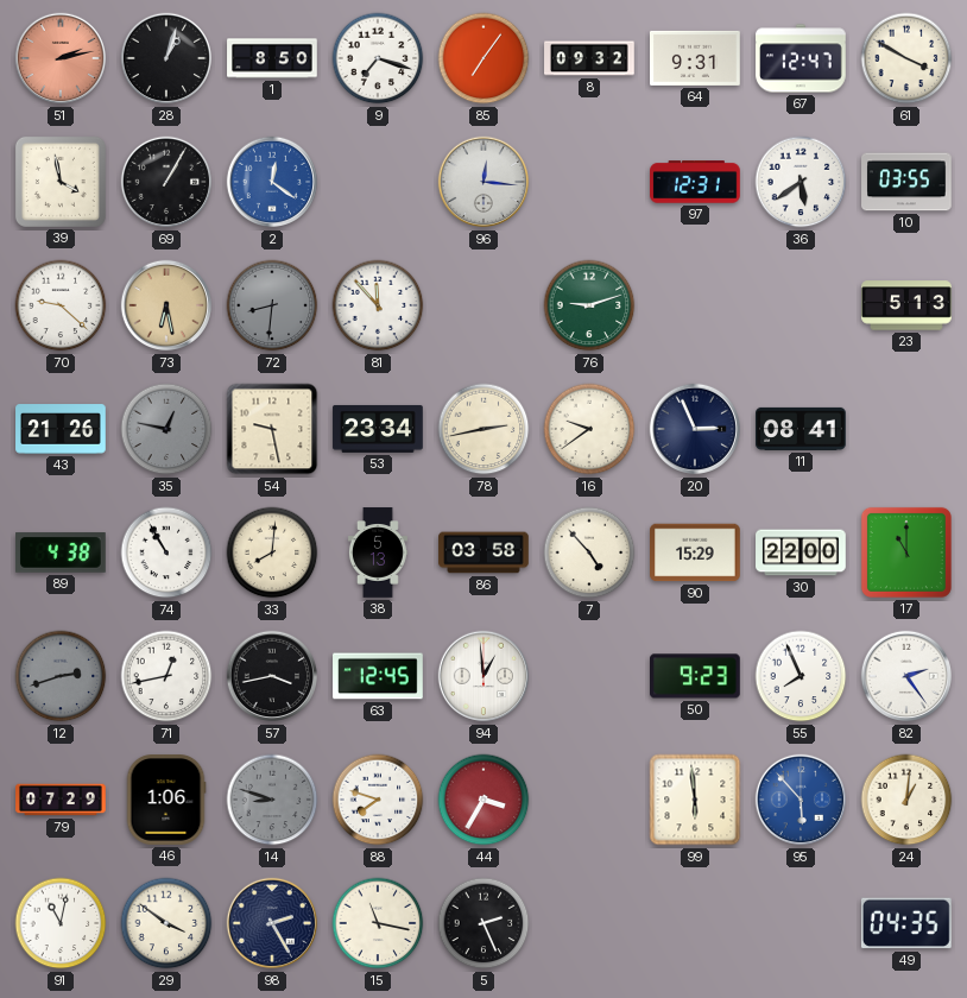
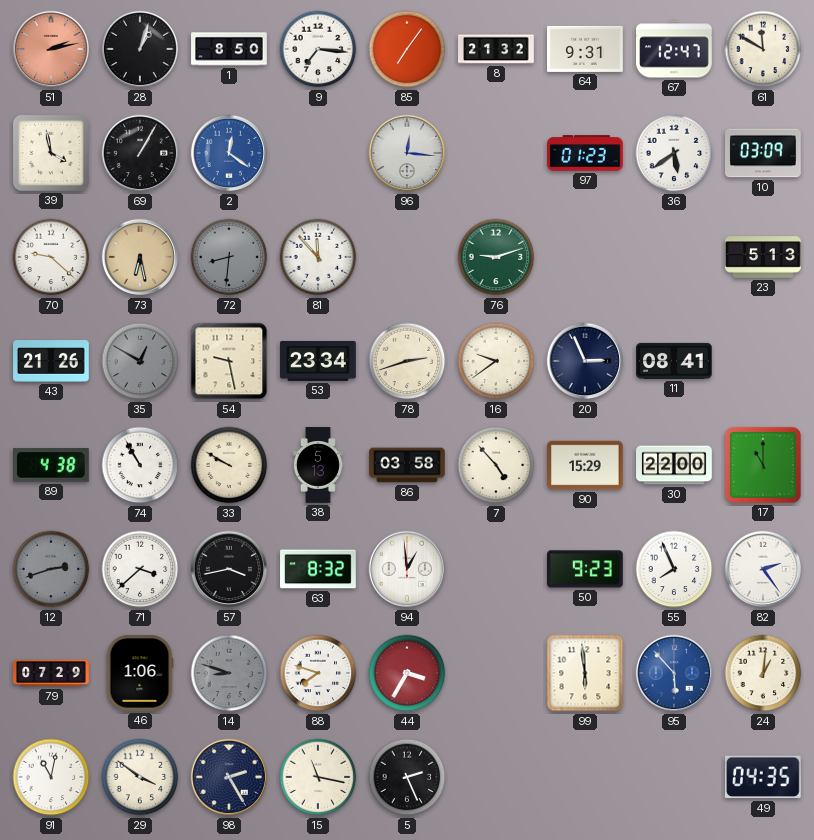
9: 7:18 -> 7:16
8: 09:32 -> 21:32
61: 3:50 -> 11:50
97: 12:31 -> 01:23
10: 03:55 -> 03:09
35: 12:47 -> 12:50
78: 2:43 -> 2:42
33: 8:01 -> 9:50
71: 12:43 -> 3:38
63: 12:45 -> 8:32
